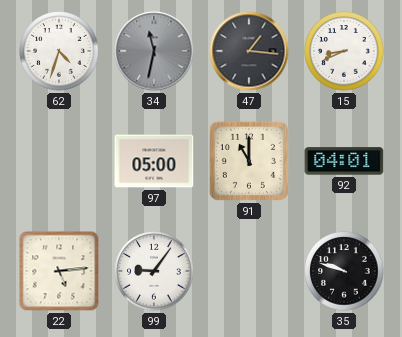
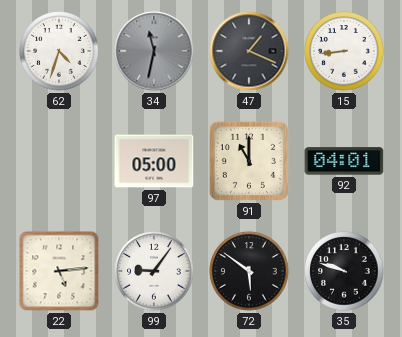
47: 1:16 -> 1:19
15: 8:41 -> 8:44
72: none -> 5:51
